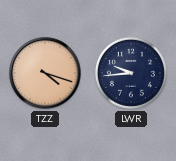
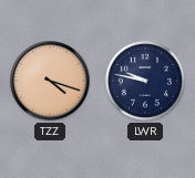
LWR: 9:44 -> 9:47
